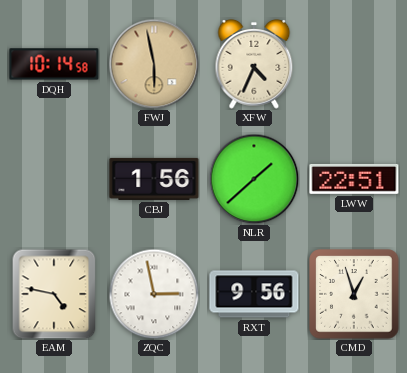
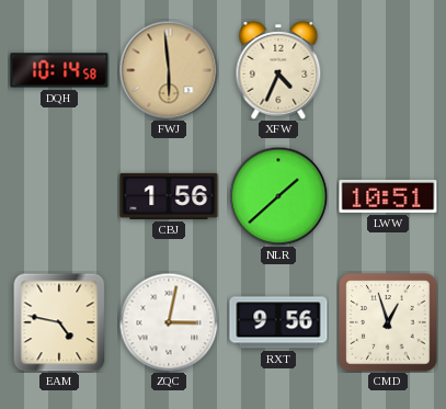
FWJ: 5:58 -> 5:59
LWW: 22:51 -> 10:51
ZQC: 2:58 -> 3:02
